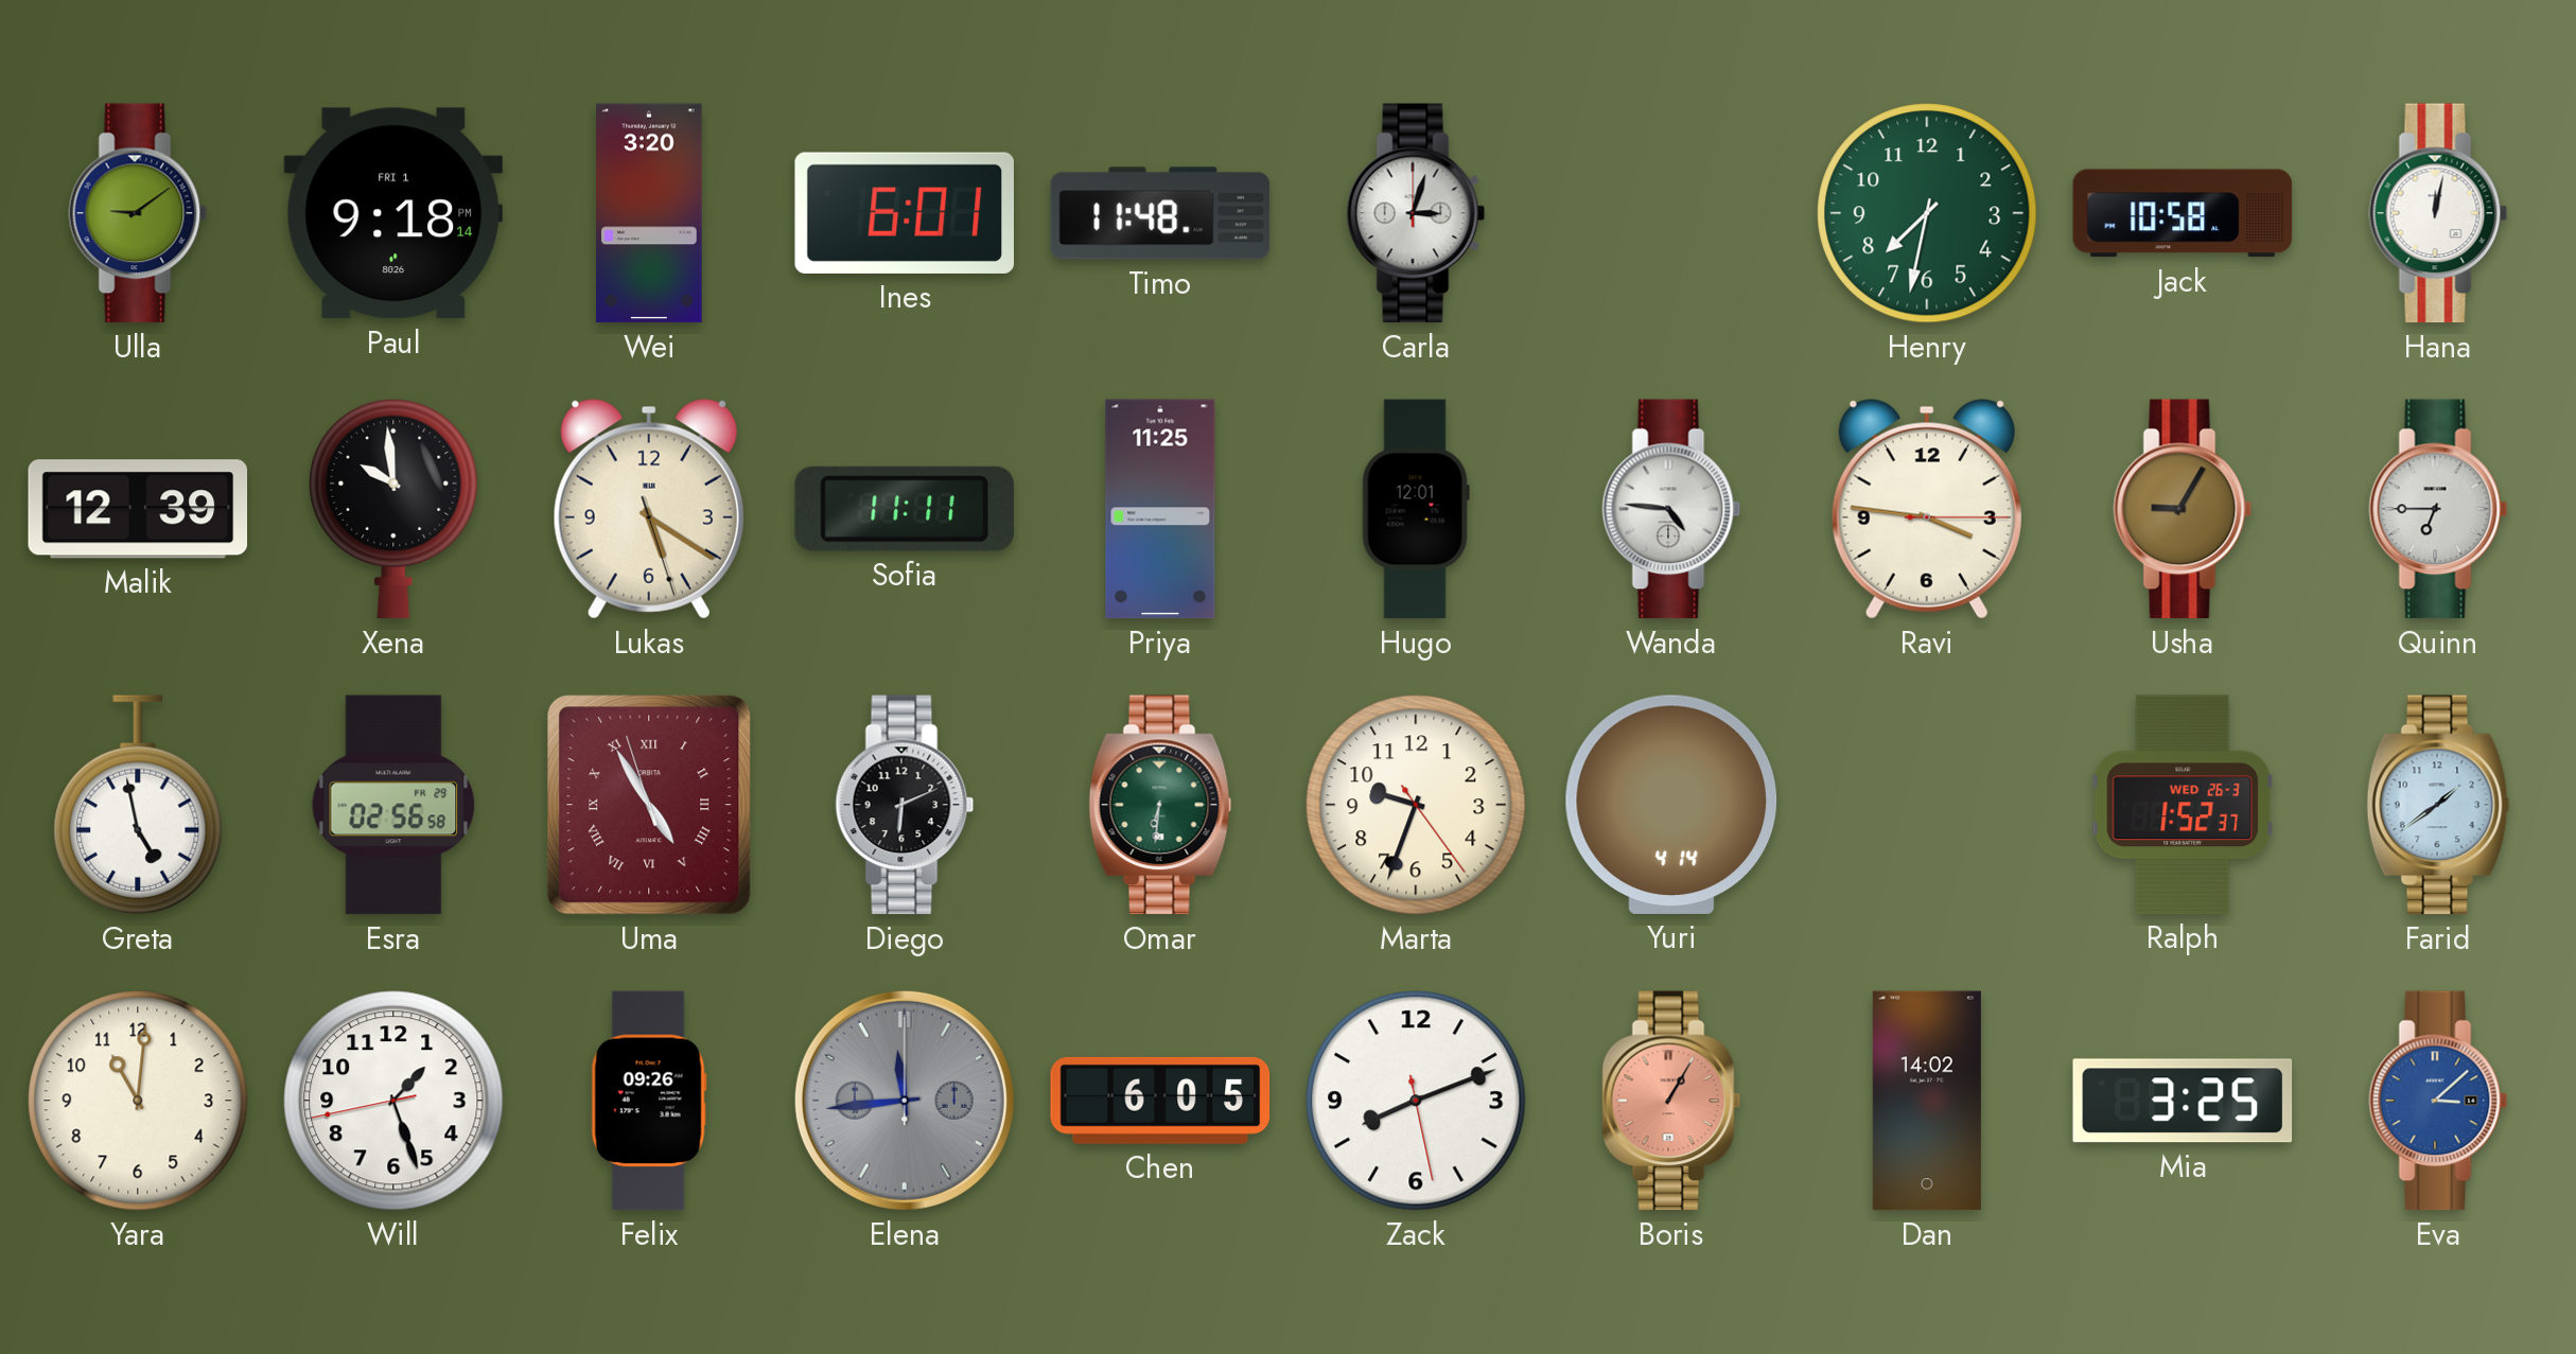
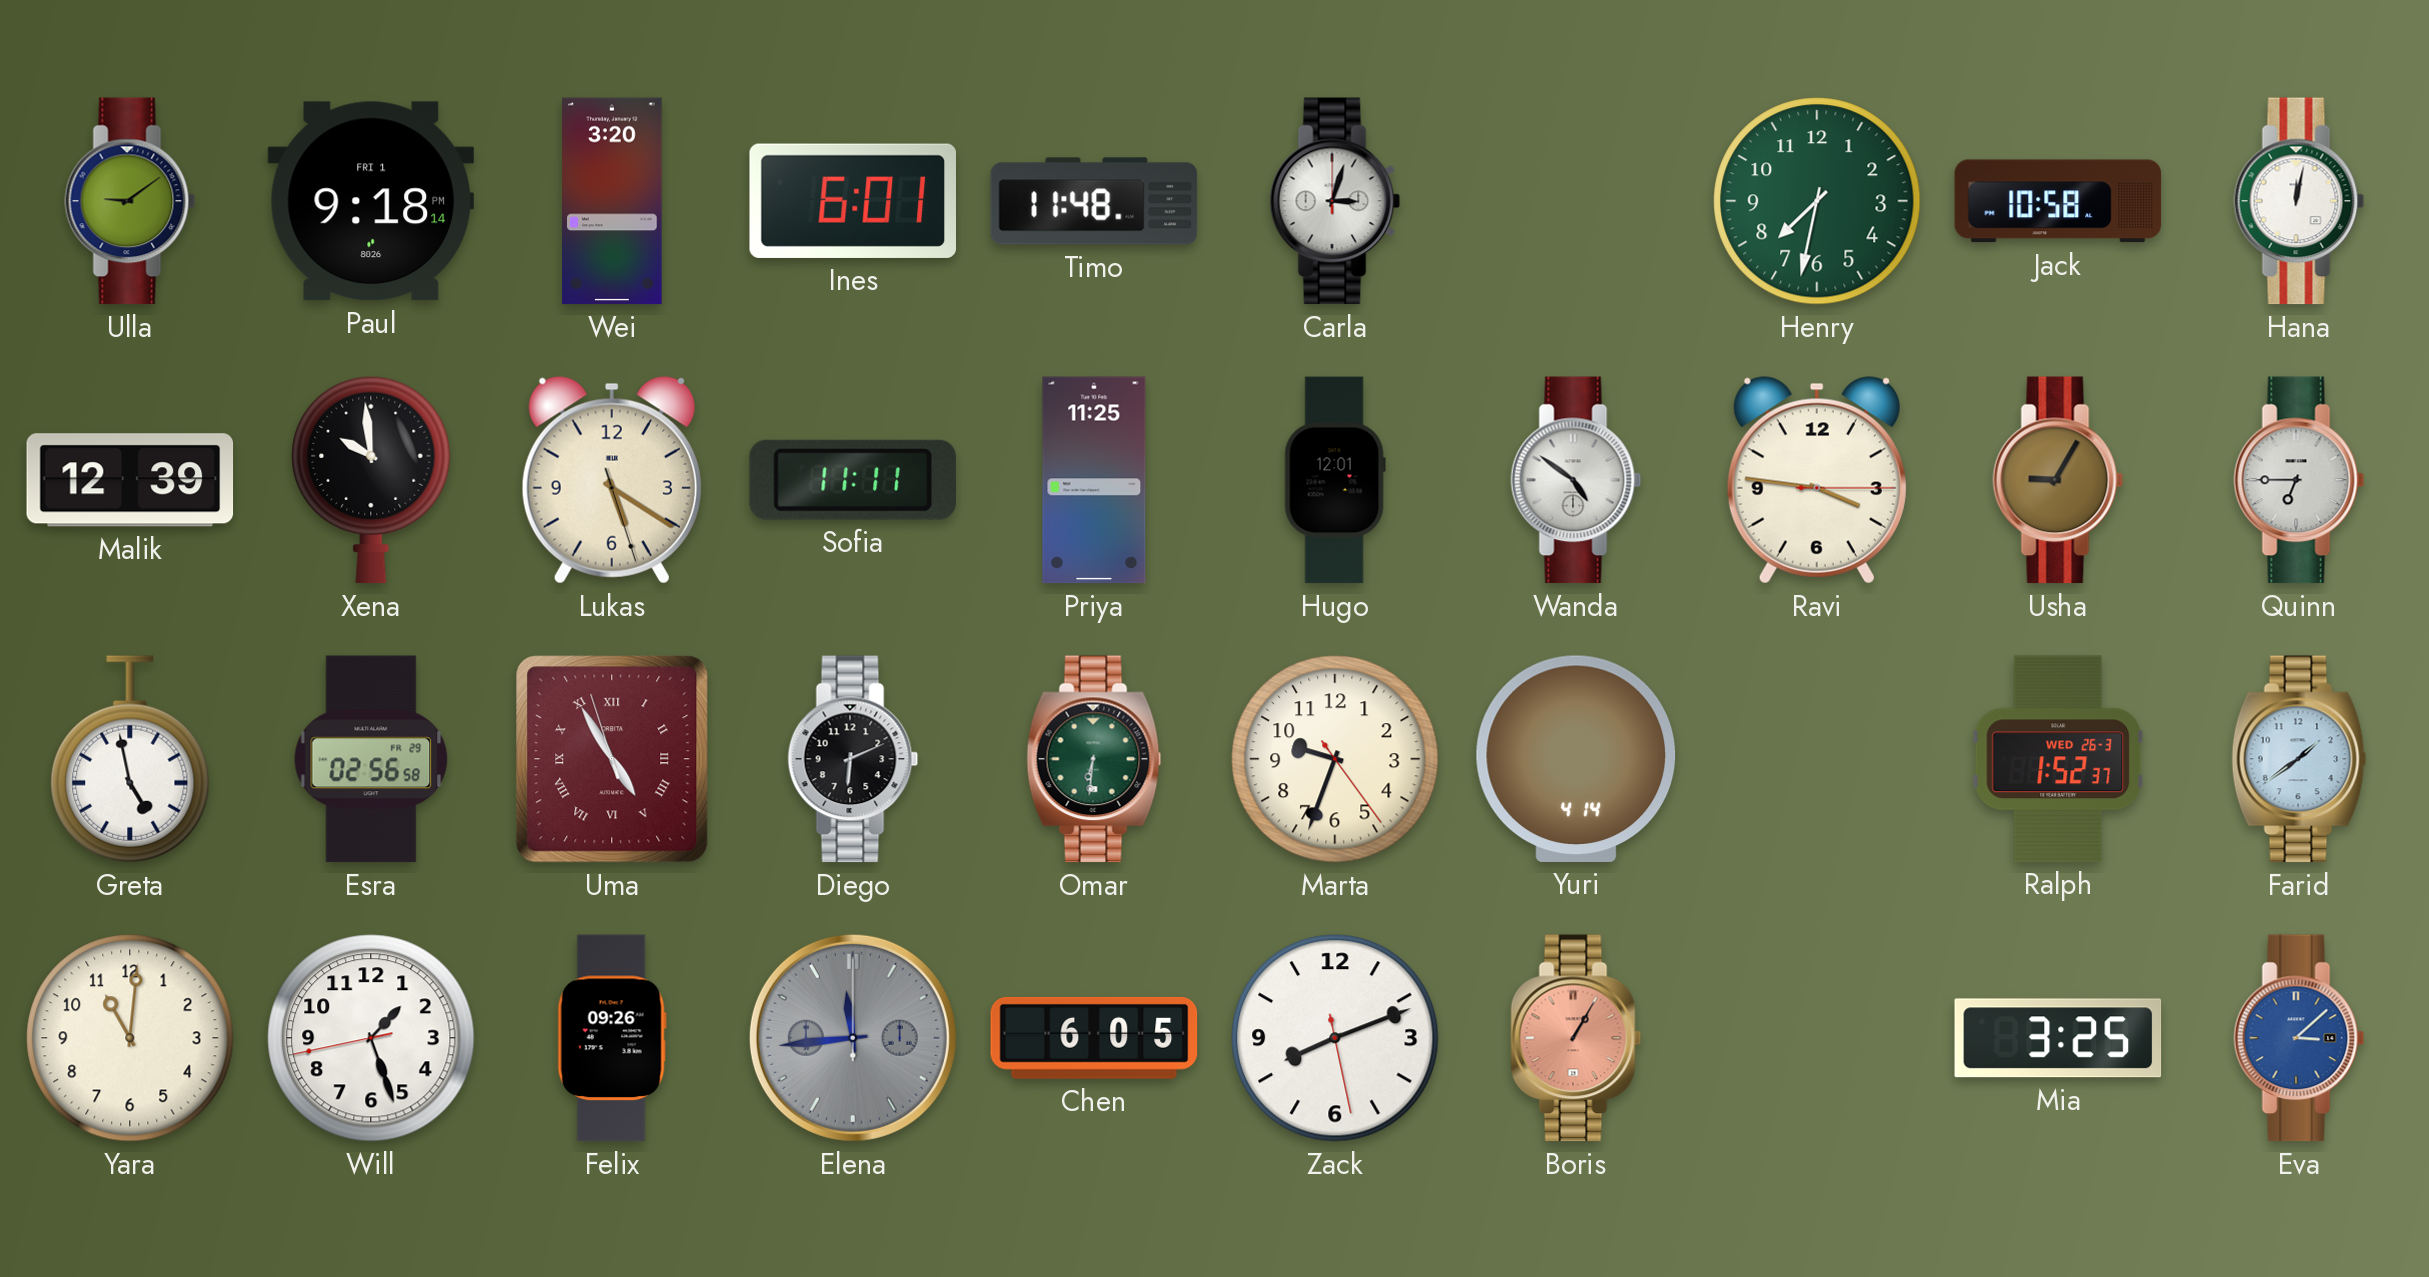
Wanda: 4:46 -> 4:51
Dan: 14:02 -> none
